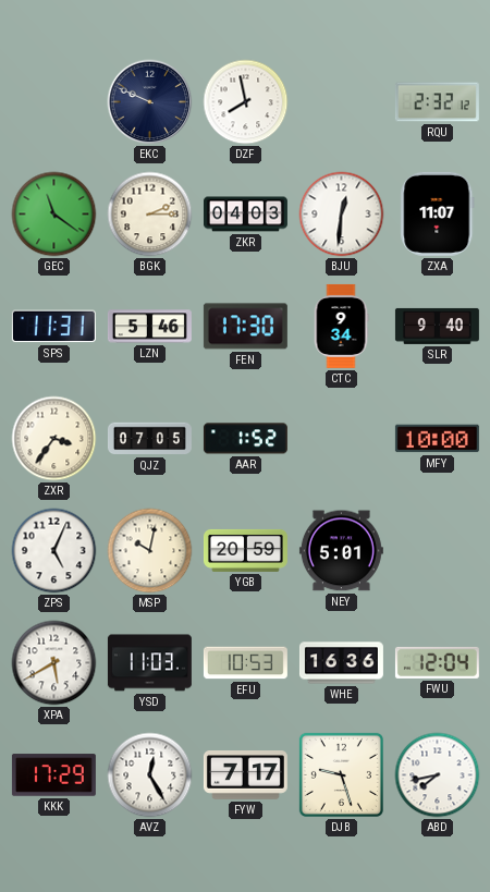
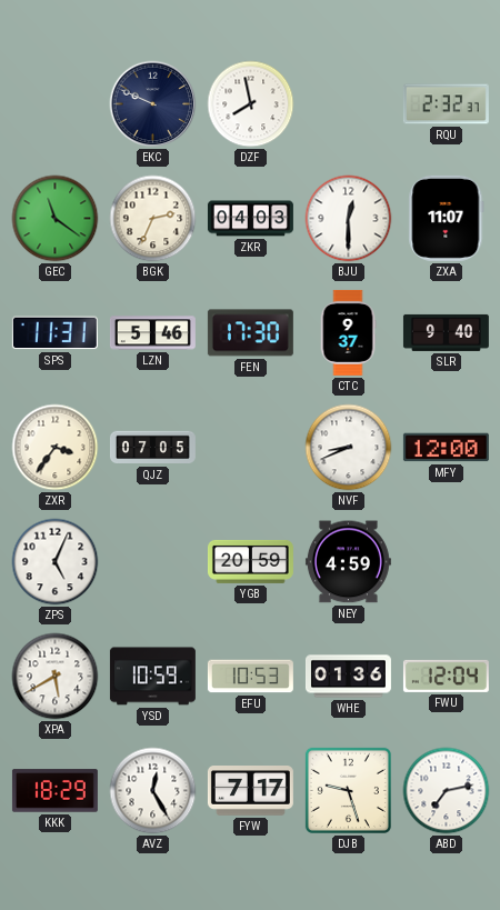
RQU: 2:32:12 -> 2:32:37
BGK: 2:15 -> 2:34
BJU: 12:31 -> 12:30
CTC: 9:34 -> 9:37
AAR: 1:52 -> none
NVF: none -> 8:41
MFY: 10:00 -> 12:00
MSP: 10:02 -> none
NEY: 5:01 -> 4:59
YSD: 11:03 -> 10:59
WHE: 16:36 -> 01:36
KKK: 17:29 -> 18:29
ABD: 7:43 -> 7:13
